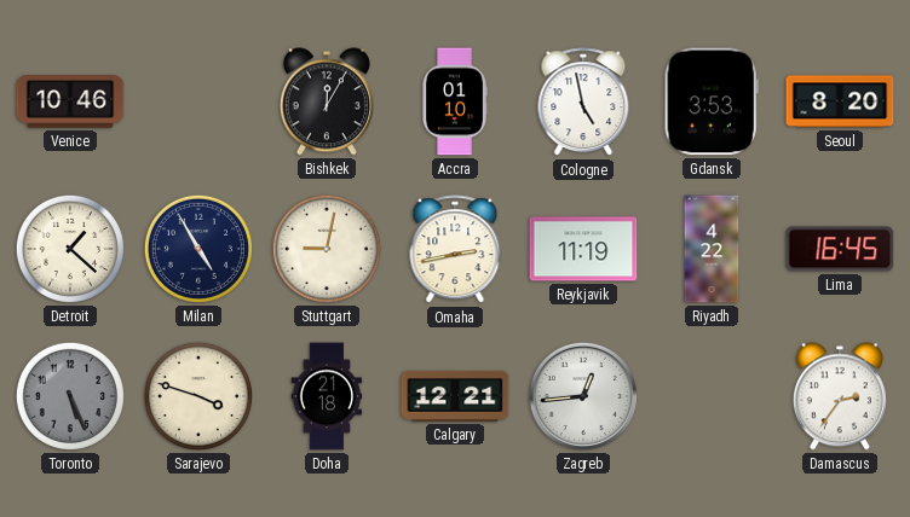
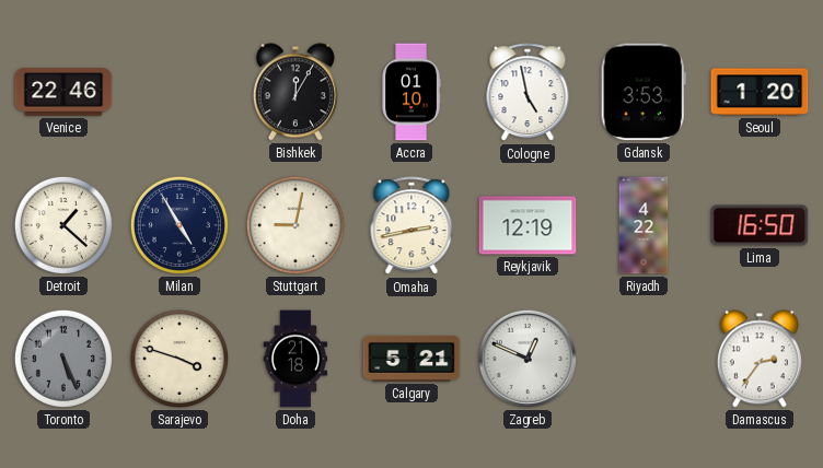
Venice: 10:46 -> 22:46
Seoul: 8:20 -> 1:20
Reykjavik: 11:19 -> 12:19
Lima: 16:45 -> 16:50
Calgary: 12:21 -> 5:21
Zagreb: 12:44 -> 12:49
